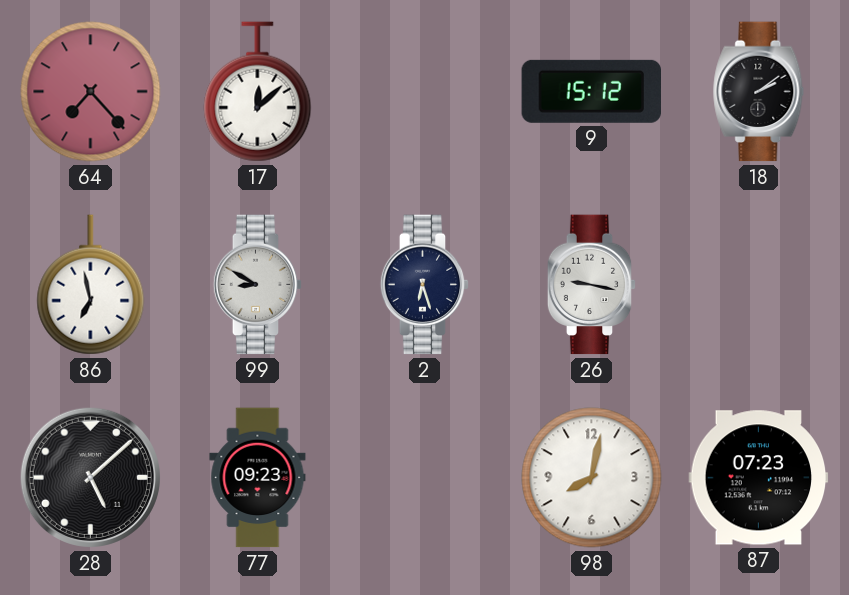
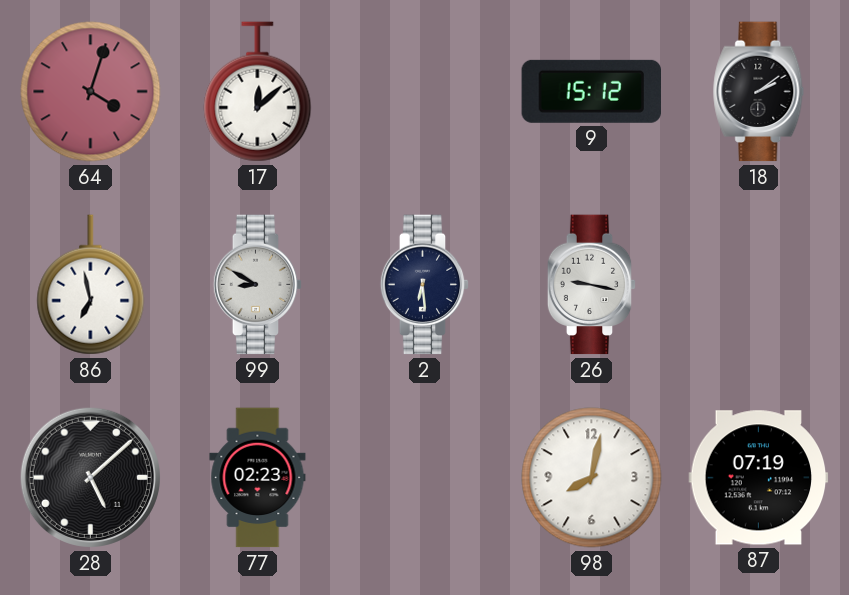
64: 7:23 -> 4:03
2: 6:27 -> 6:29
77: 09:23 -> 02:23
87: 07:23 -> 07:19
